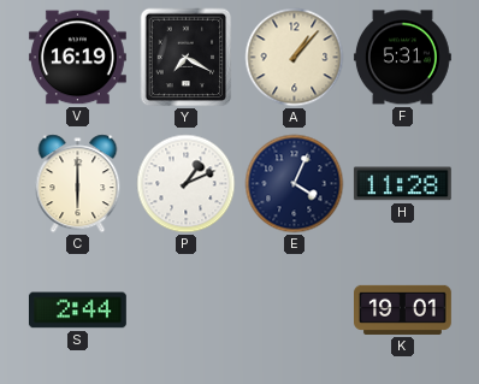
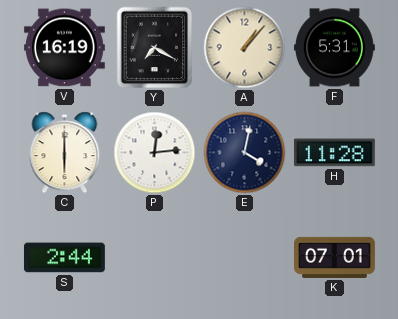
P: 1:11 -> 12:14
E: 4:04 -> 4:02
K: 19:01 -> 07:01
